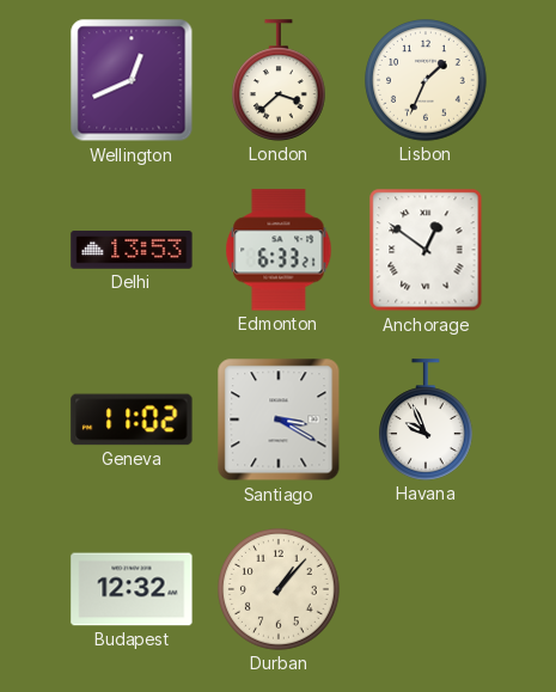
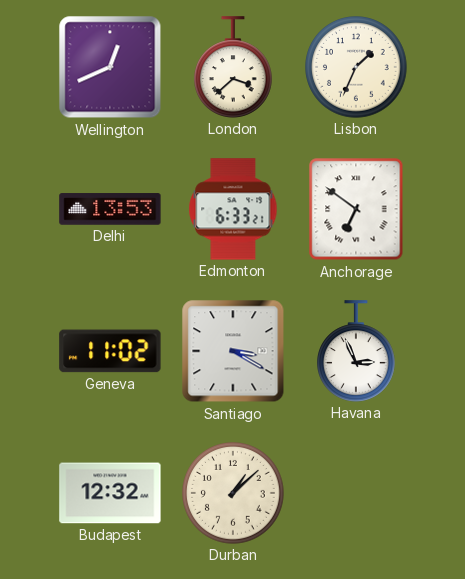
Anchorage: 12:51 -> 6:51
Havana: 9:56 -> 2:56
Durban: 1:07 -> 1:08
